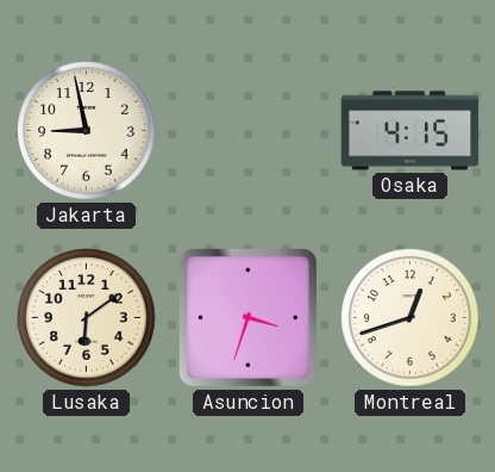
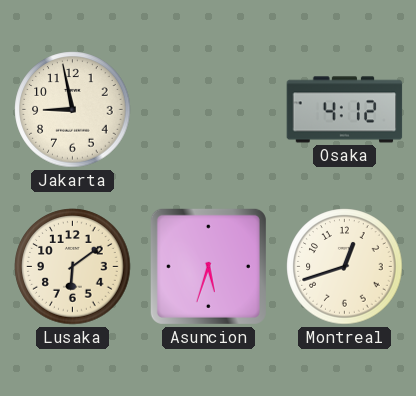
Osaka: 4:15 -> 4:12
Asuncion: 3:33 -> 5:33
